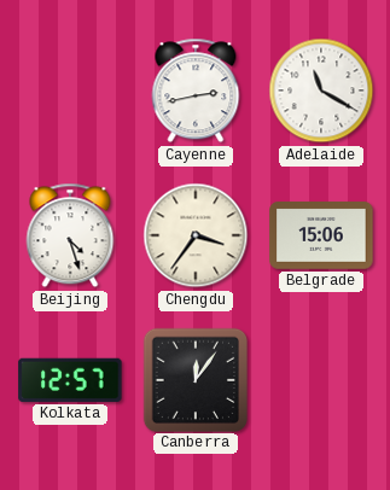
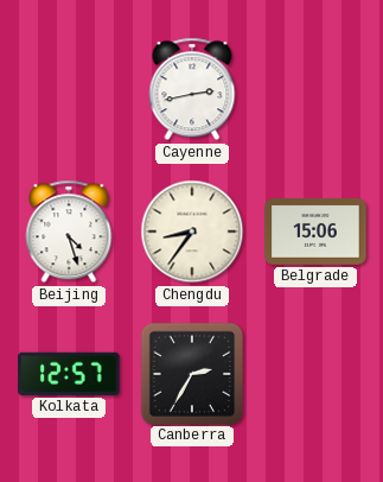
Adelaide: 11:20 -> none
Chengdu: 3:36 -> 8:36
Canberra: 12:06 -> 2:35
